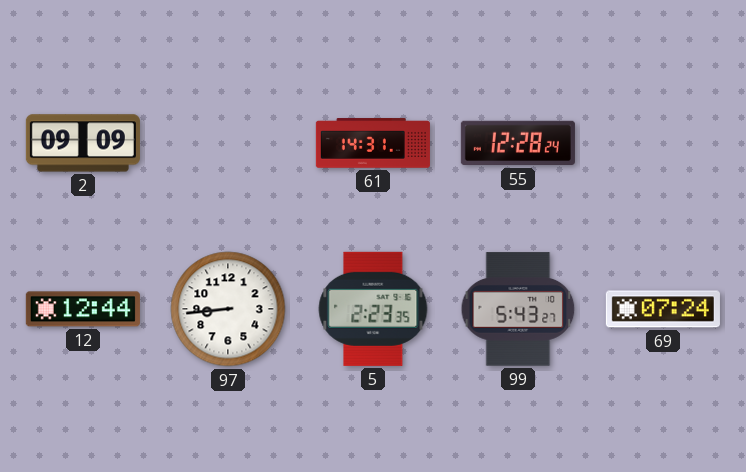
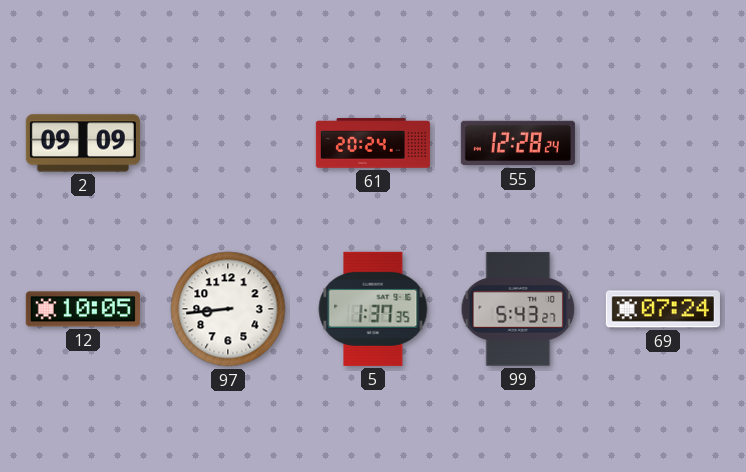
61: 14:31 -> 20:24
12: 12:44 -> 10:05
5: 2:23 -> 1:37
